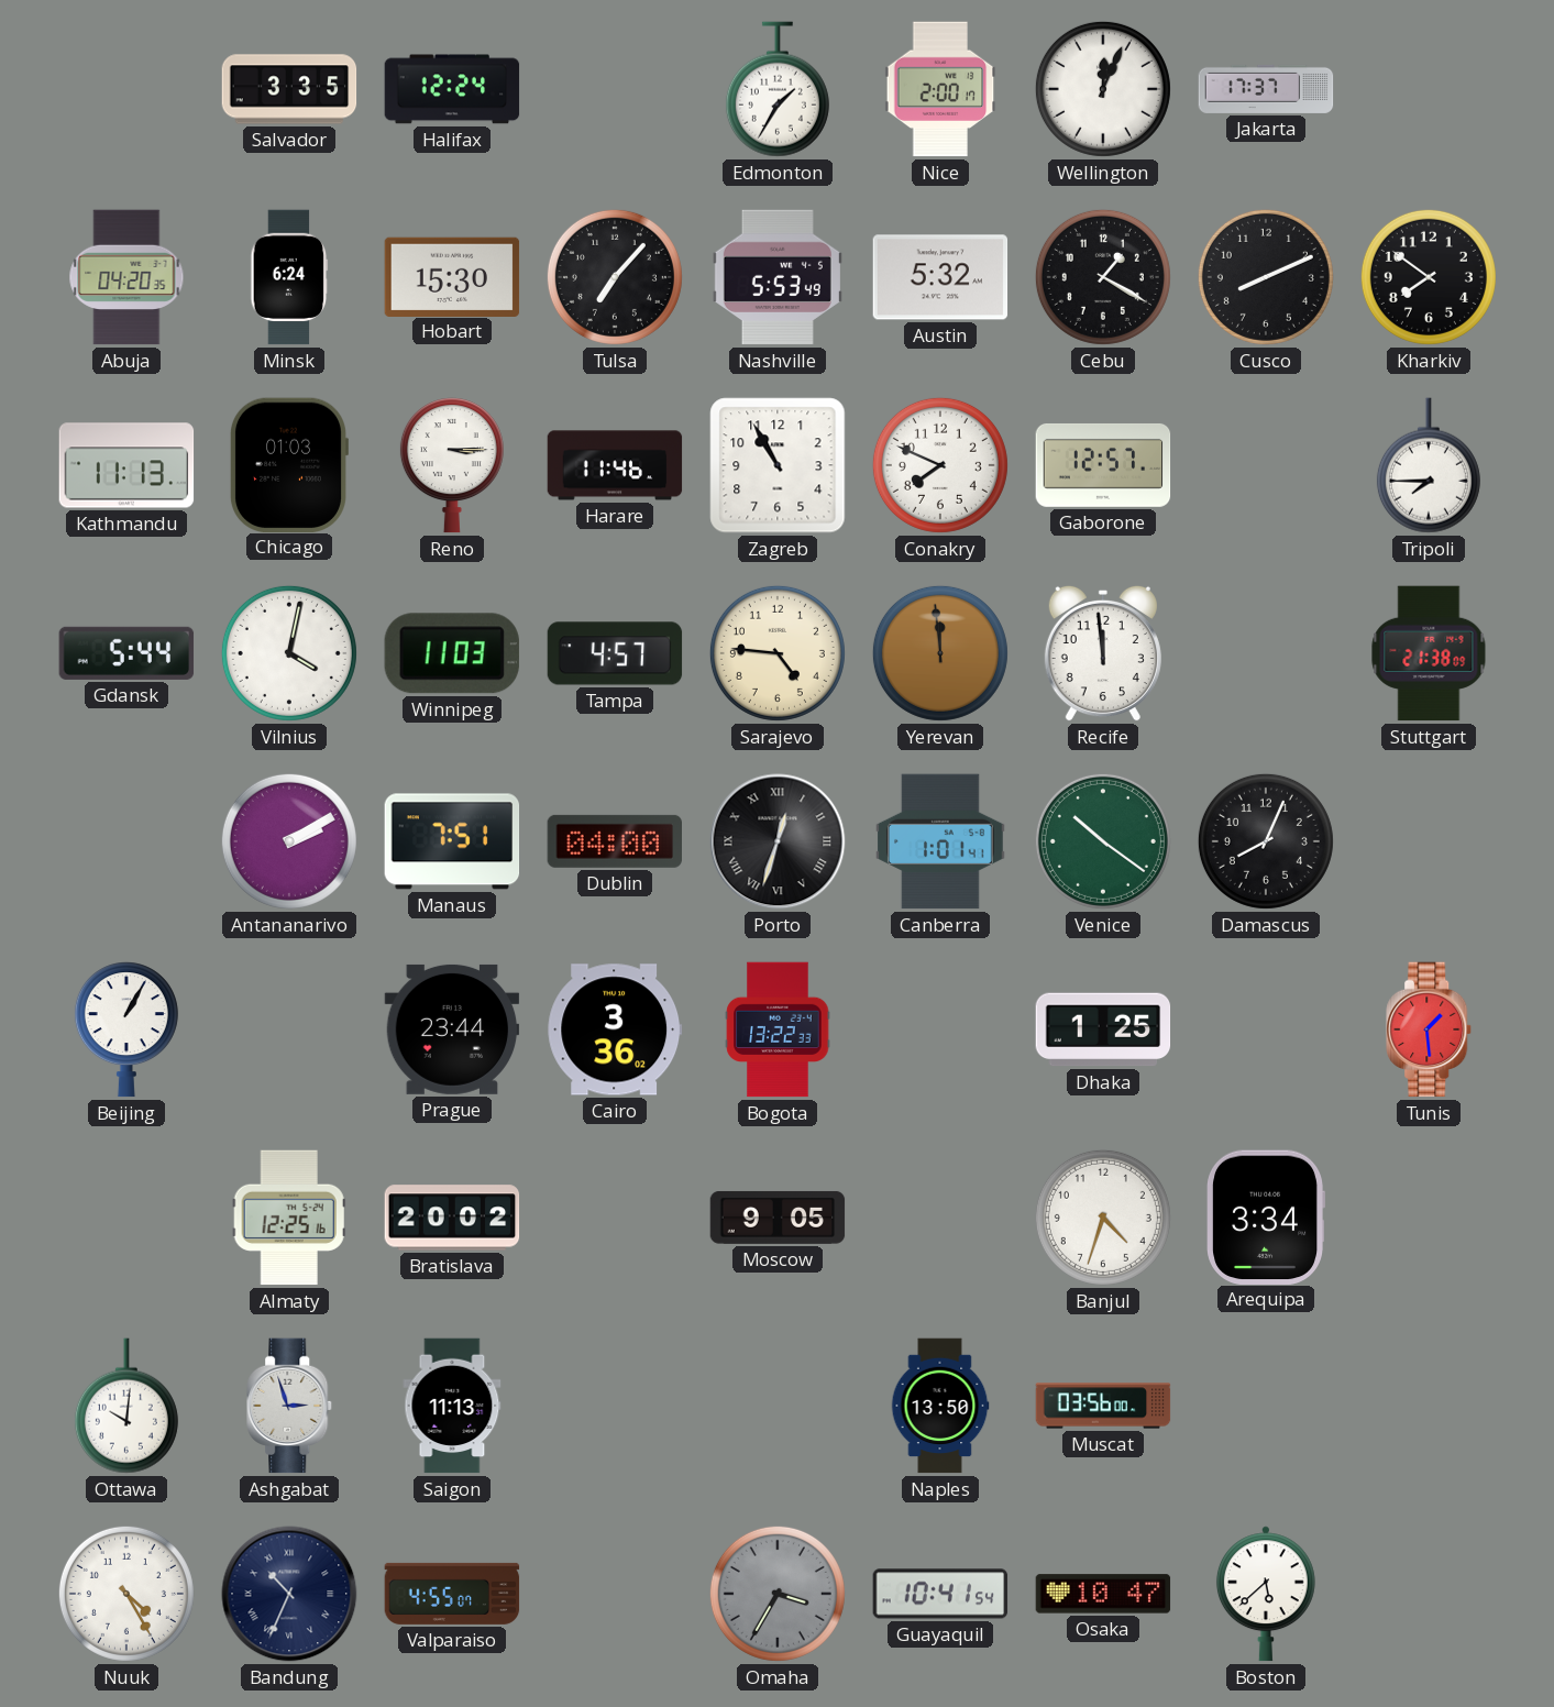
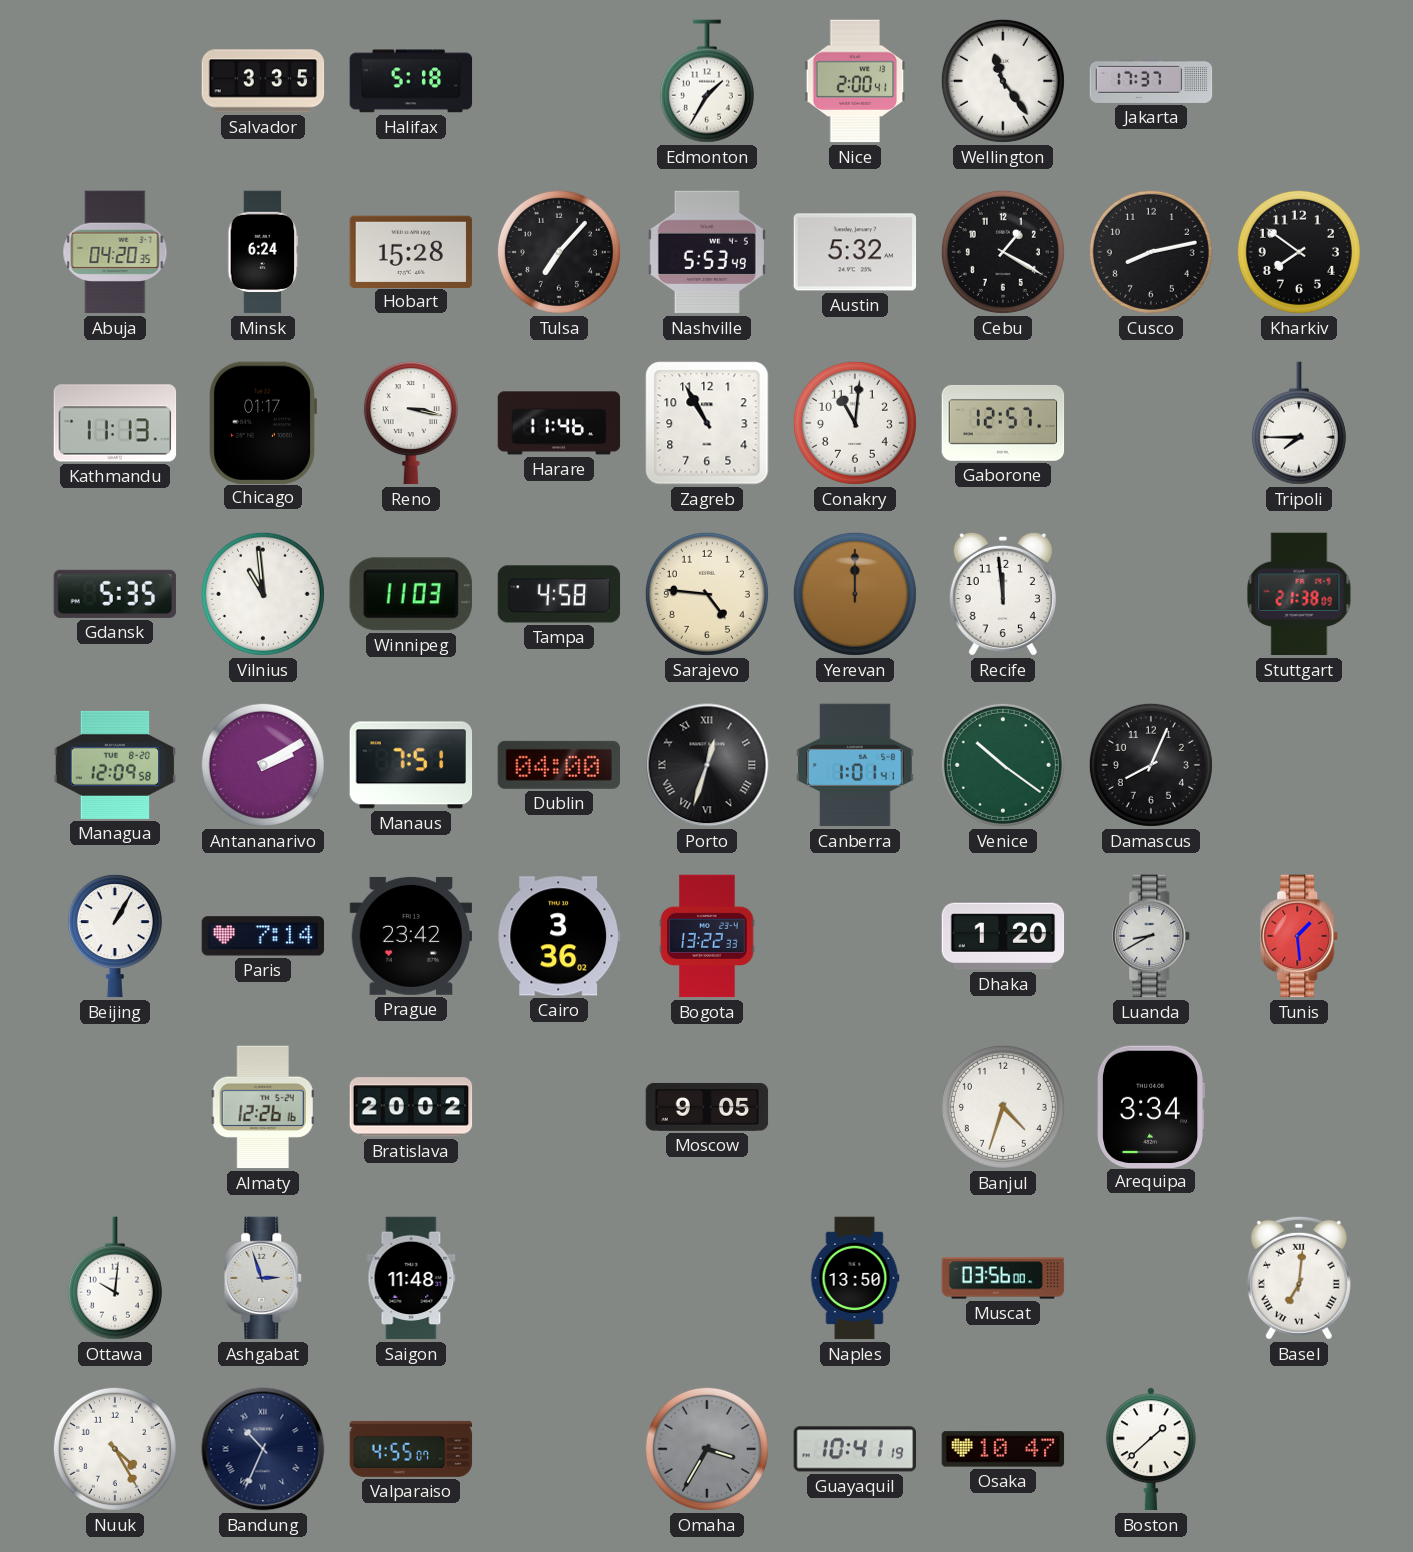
Halifax: 12:24 -> 5:18
Nice: 2:00:17 -> 2:00:41
Wellington: 12:04 -> 11:24
Hobart: 15:30 -> 15:28
Cusco: 8:11 -> 8:13
Chicago: 01:03 -> 01:17
Reno: 3:15 -> 3:17
Conakry: 7:49 -> 11:01
Gdansk: 5:44 -> 5:35
Vilnius: 4:02 -> 10:59
Tampa: 4:57 -> 4:58
Yerevan: 11:59 -> 12:00
Managua: none -> 12:09
Paris: none -> 7:14
Prague: 23:44 -> 23:42
Dhaka: 1:25 -> 1:20
Luanda: none -> 8:40
Almaty: 12:25 -> 12:26
Saigon: 11:13 -> 11:48
Basel: none -> 7:01
Guayaquil: 10:41:54 -> 10:41:19
Boston: 5:38 -> 1:38
